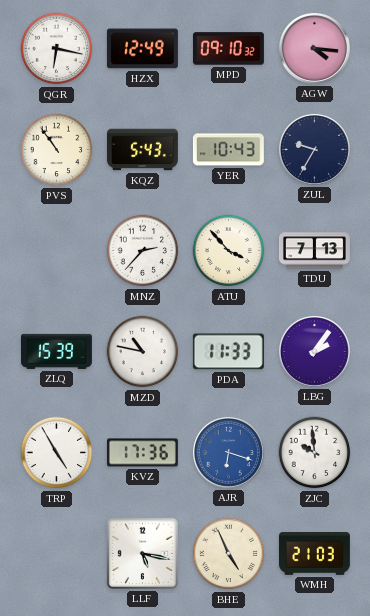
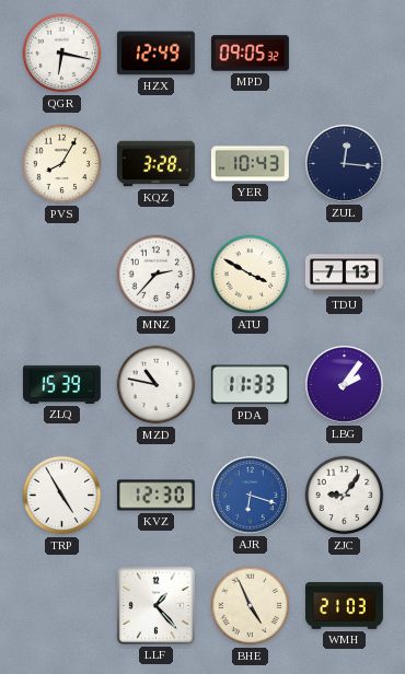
MPD: 09:10 -> 09:05
AGW: 4:16 -> none
PVS: 10:54 -> 8:05
KQZ: 5:43 -> 3:28
ZUL: 9:35 -> 12:16
ATU: 3:53 -> 3:50
KVZ: 17:36 -> 12:30
ZJC: 9:59 -> 9:06
LLF: 5:17 -> 1:23
